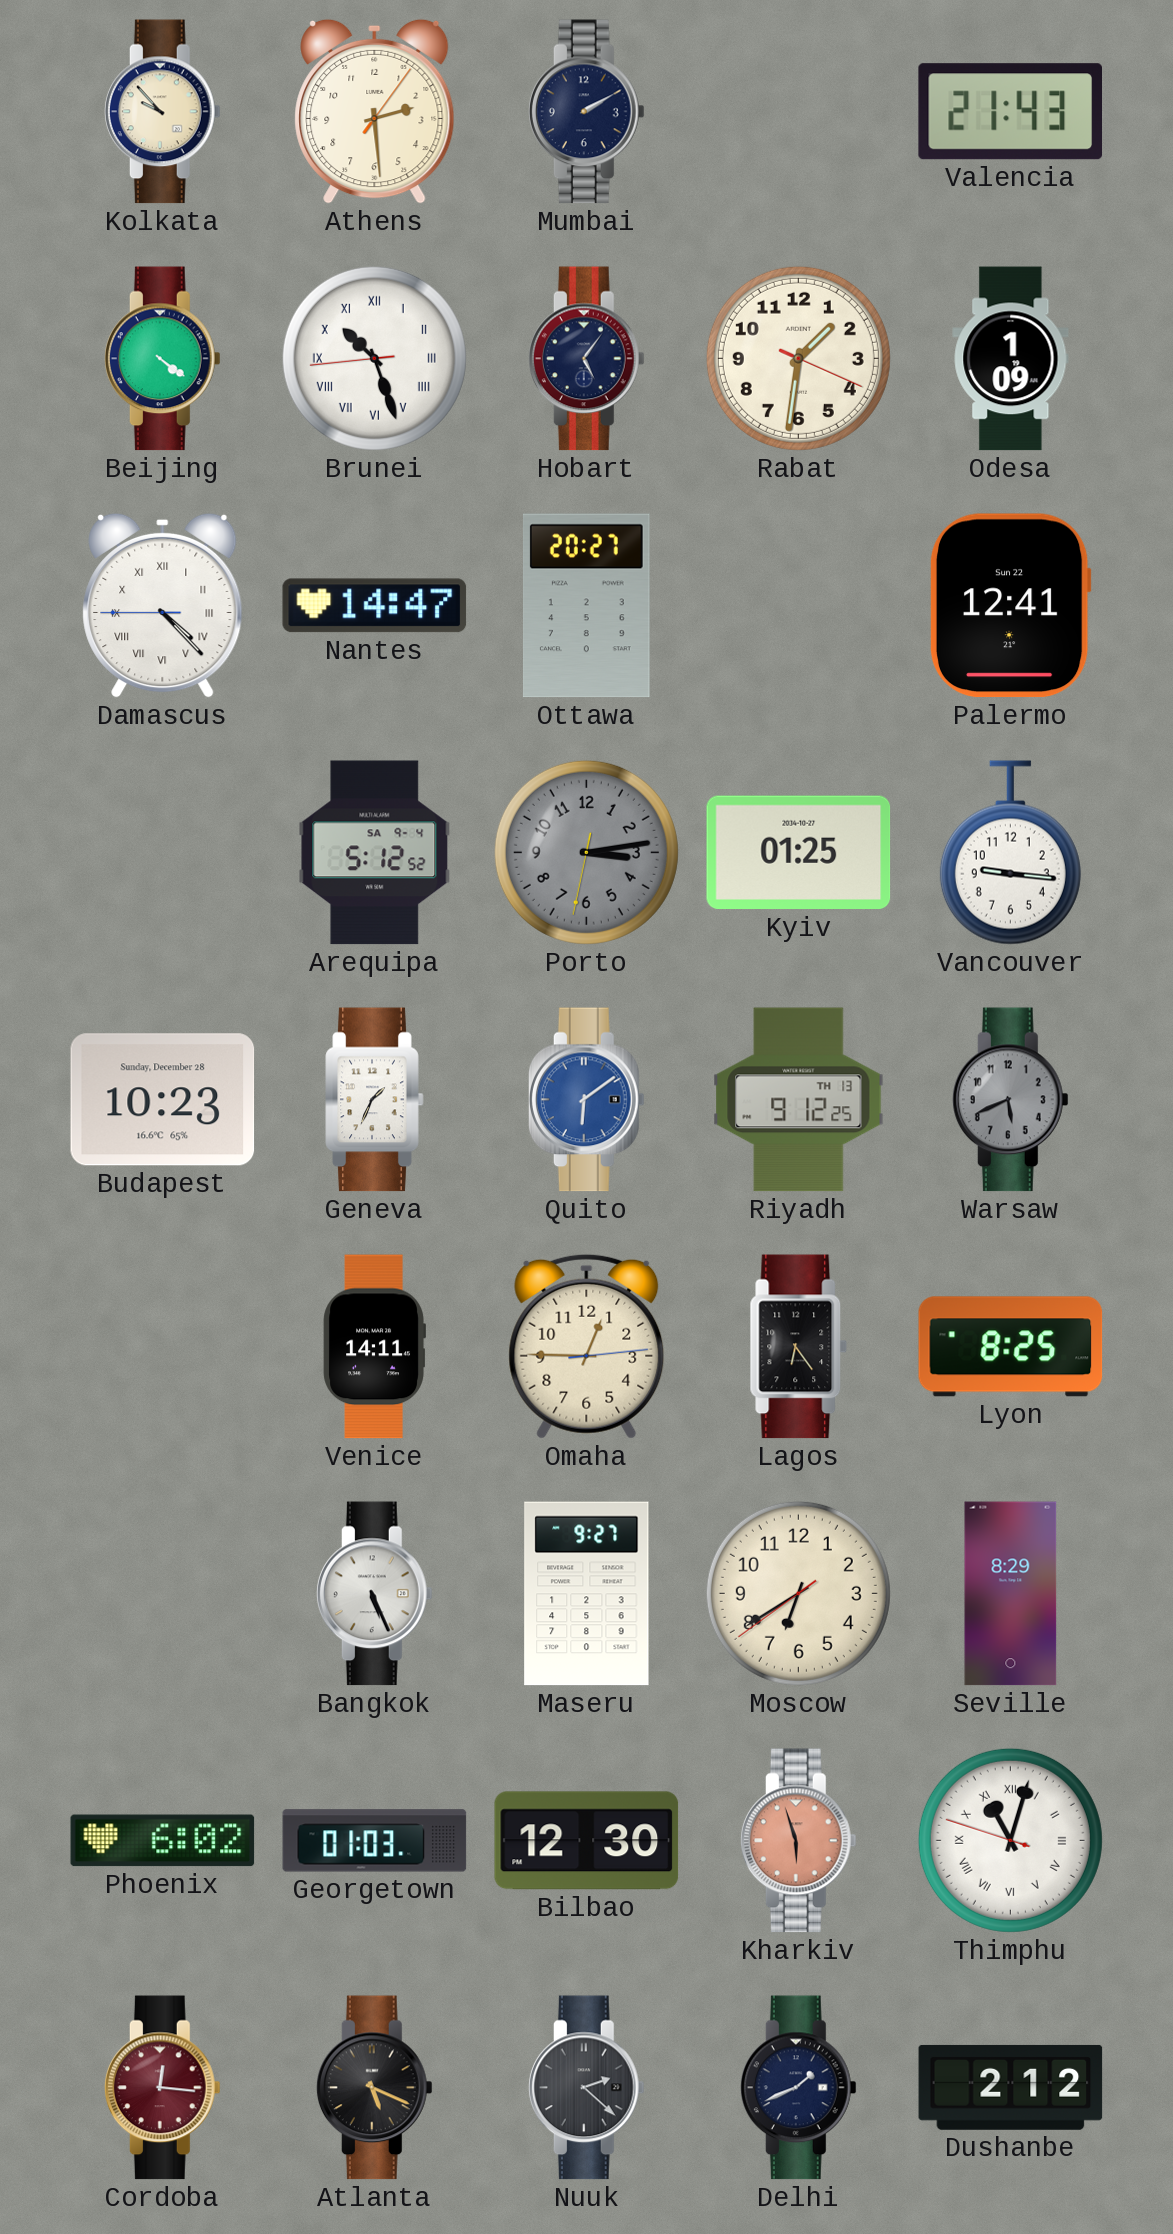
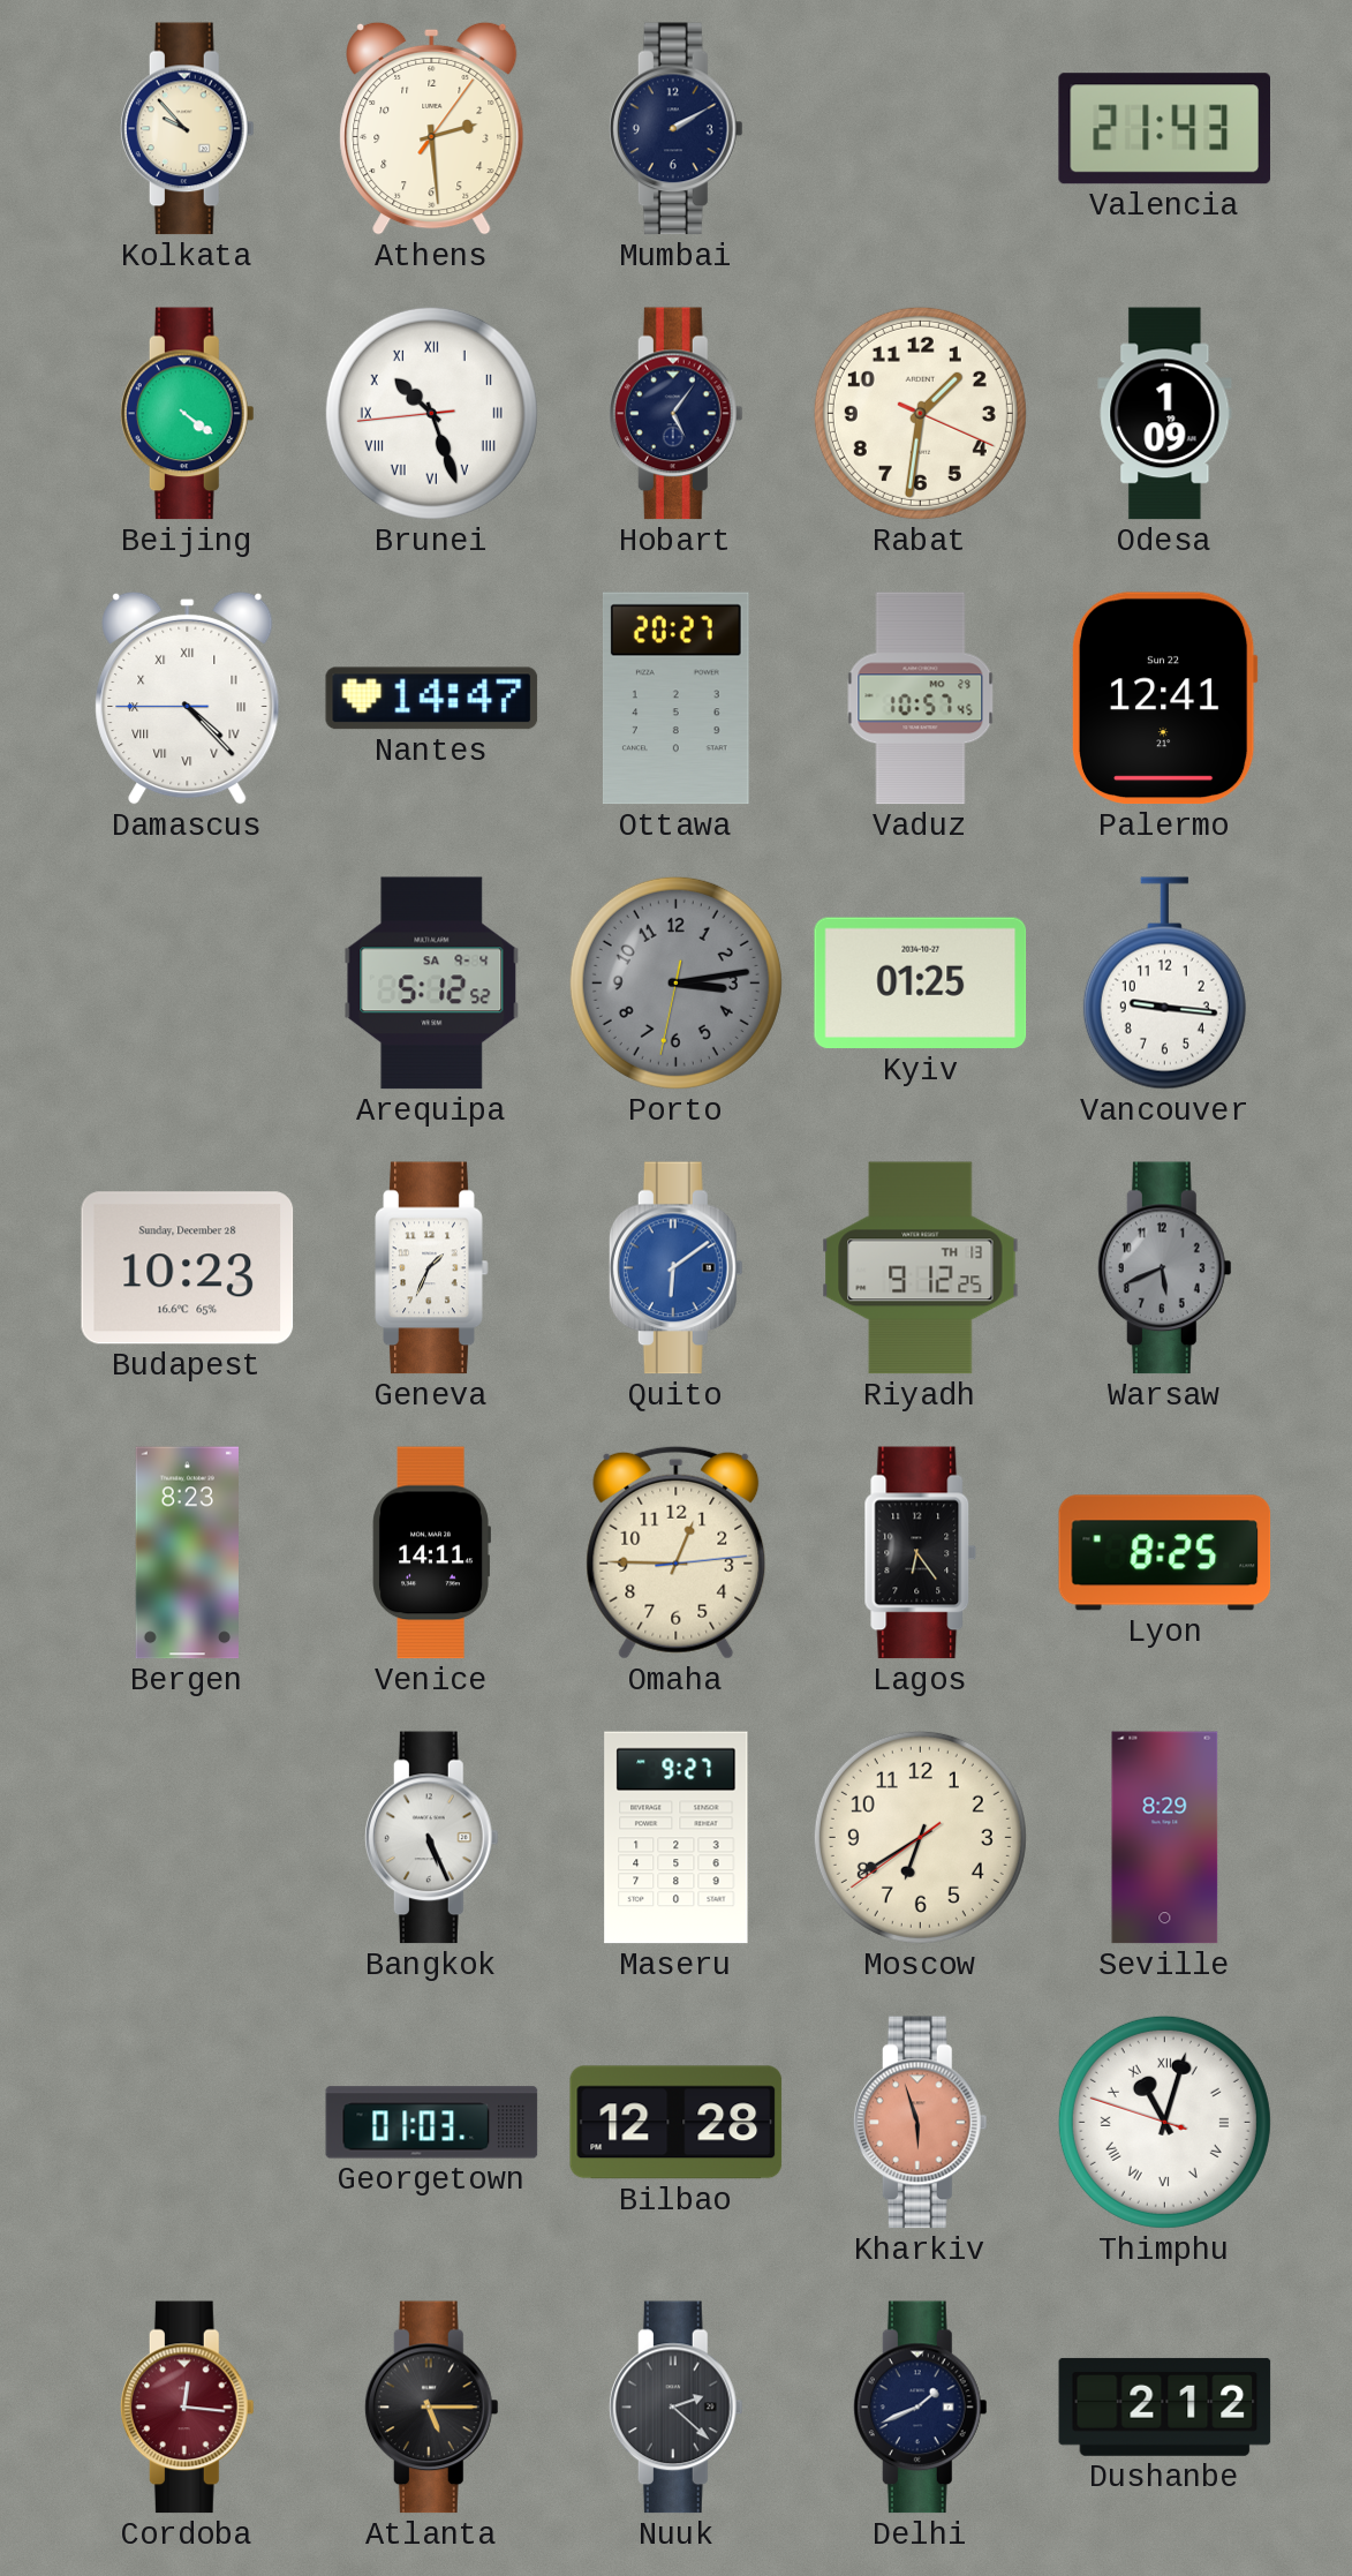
Vaduz: none -> 10:57
Bergen: none -> 8:23
Phoenix: 6:02 -> none
Bilbao: 12:30 -> 12:28
Atlanta: 5:19 -> 5:15
